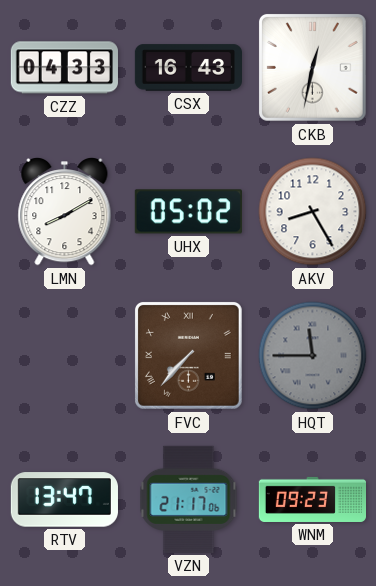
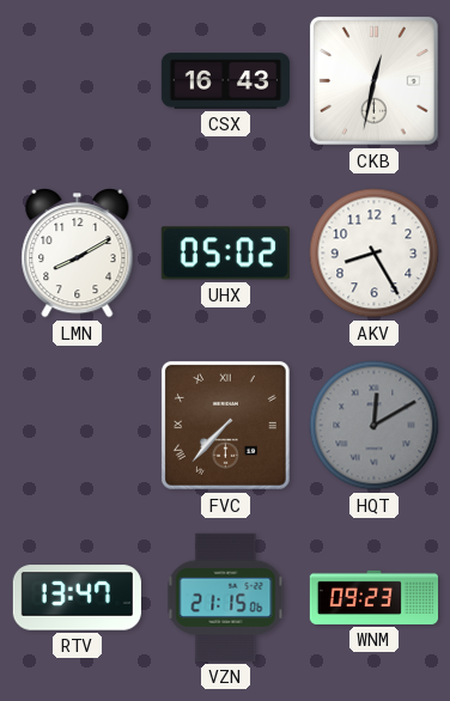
CZZ: 04:33 -> none
HQT: 11:45 -> 12:10
VZN: 21:17 -> 21:15
